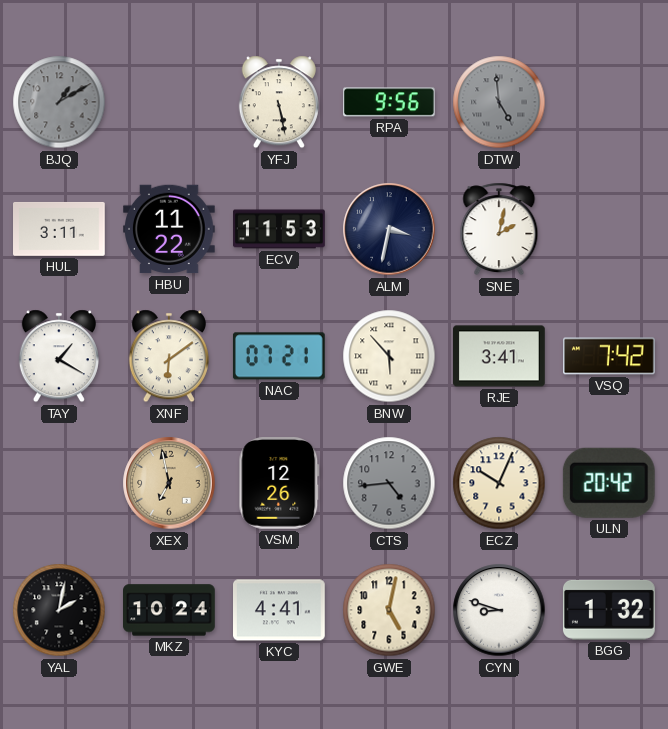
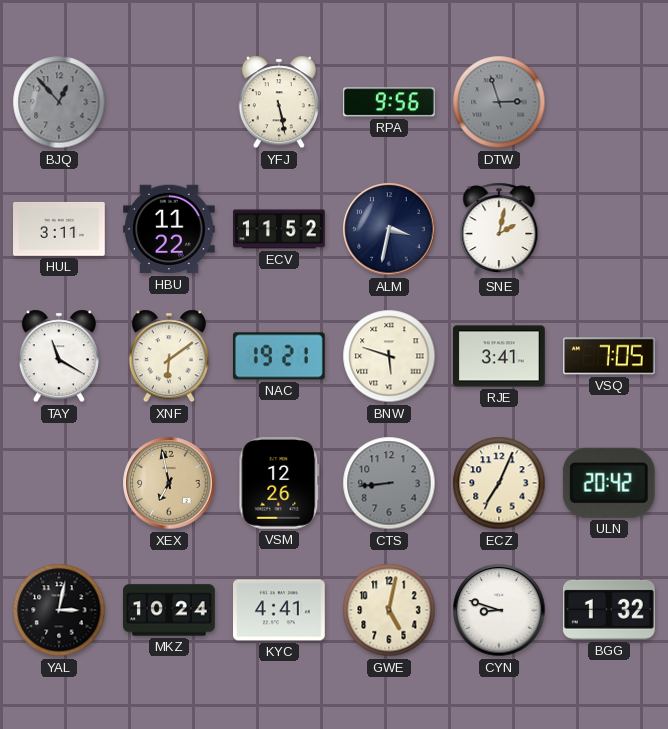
BJQ: 1:10 -> 12:53
DTW: 4:59 -> 2:57
ECV: 11:53 -> 11:52
TAY: 1:20 -> 11:20
NAC: 07:21 -> 19:21
BNW: 5:53 -> 5:48
VSQ: 7:42 -> 7:05
CTS: 4:44 -> 8:44
ECZ: 10:04 -> 7:04
YAL: 2:02 -> 3:02
